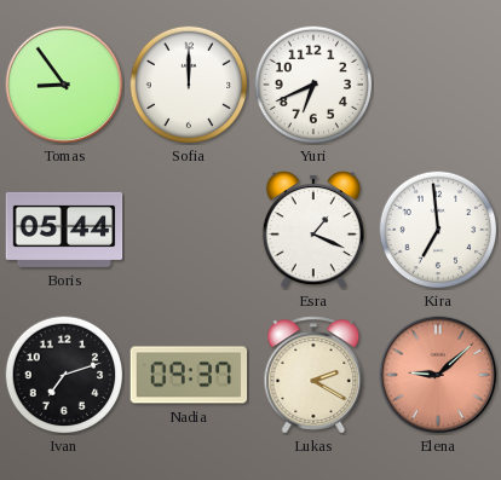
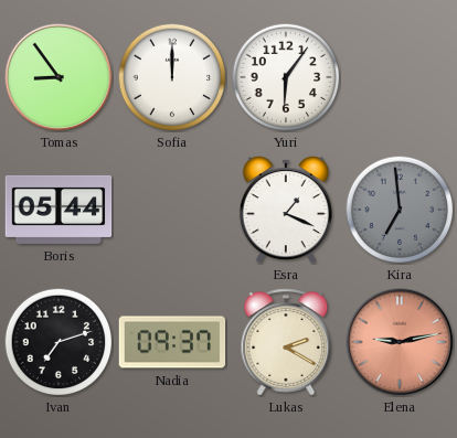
Yuri: 6:41 -> 6:06
Kira dial: white -> grey
Elena: 9:08 -> 9:13
